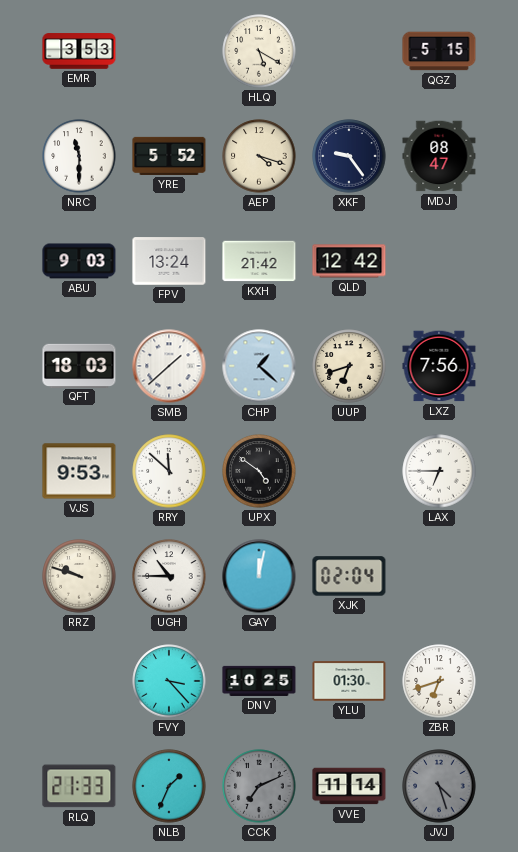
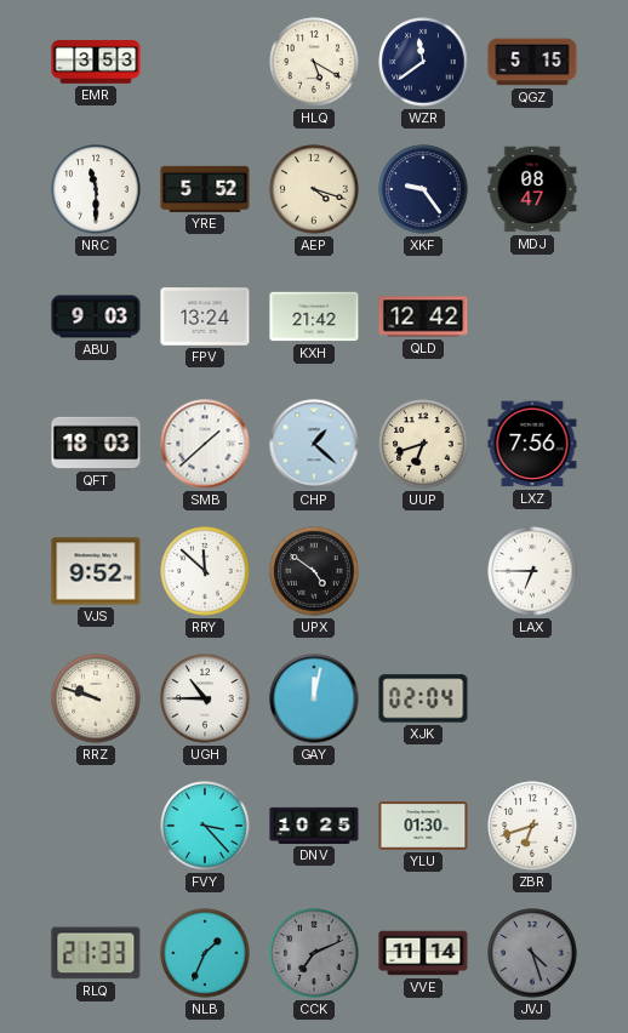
WZR: none -> 11:39
VJS: 9:53 -> 9:52
